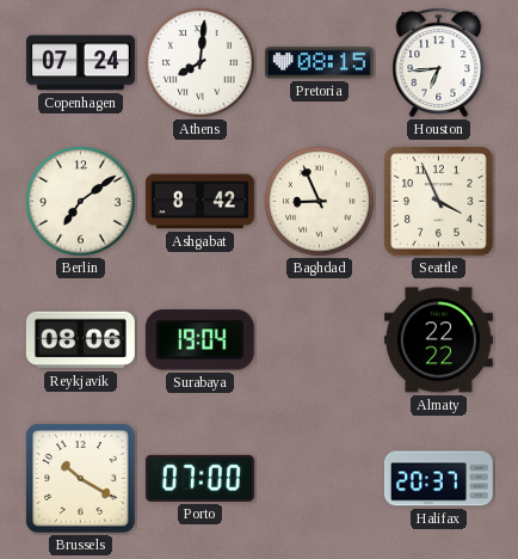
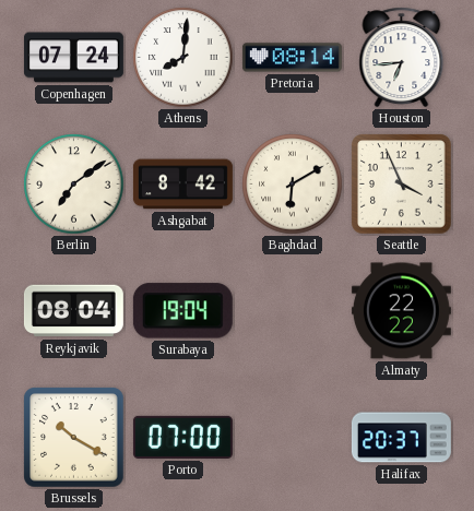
Pretoria: 08:15 -> 08:14
Baghdad: 8:56 -> 6:10
Reykjavik: 08:06 -> 08:04
